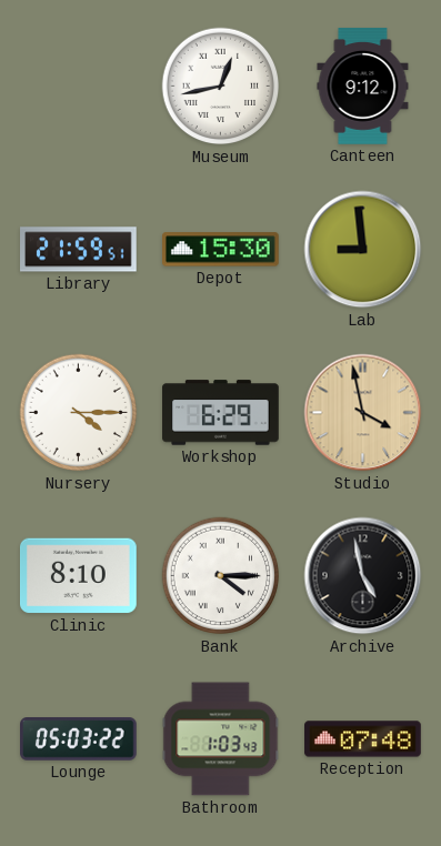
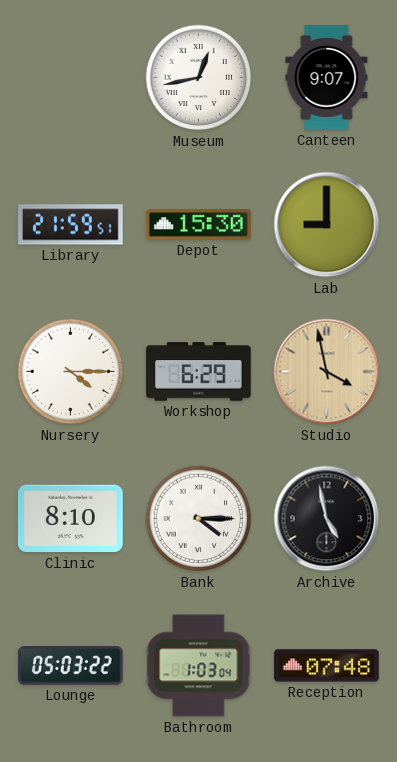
Canteen: 9:12 -> 9:07
Lab: 8:59 -> 9:00
Bathroom: 1:03:43 -> 1:03:04
